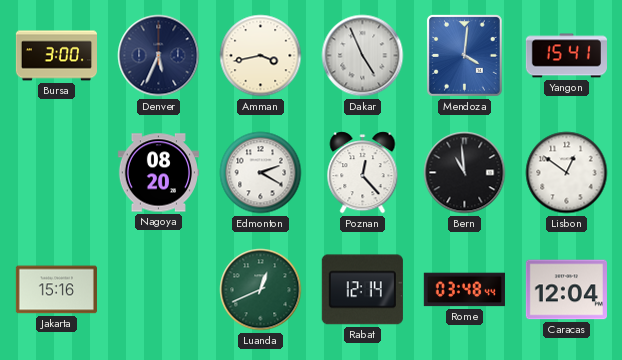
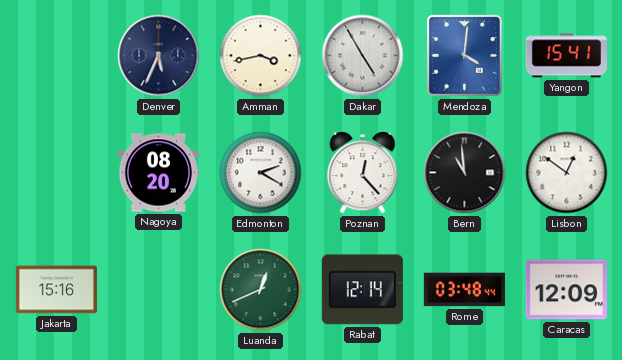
Bursa: 3:00 -> none
Dakar: 4:56 -> 4:55
Caracas: 12:04 -> 12:09
